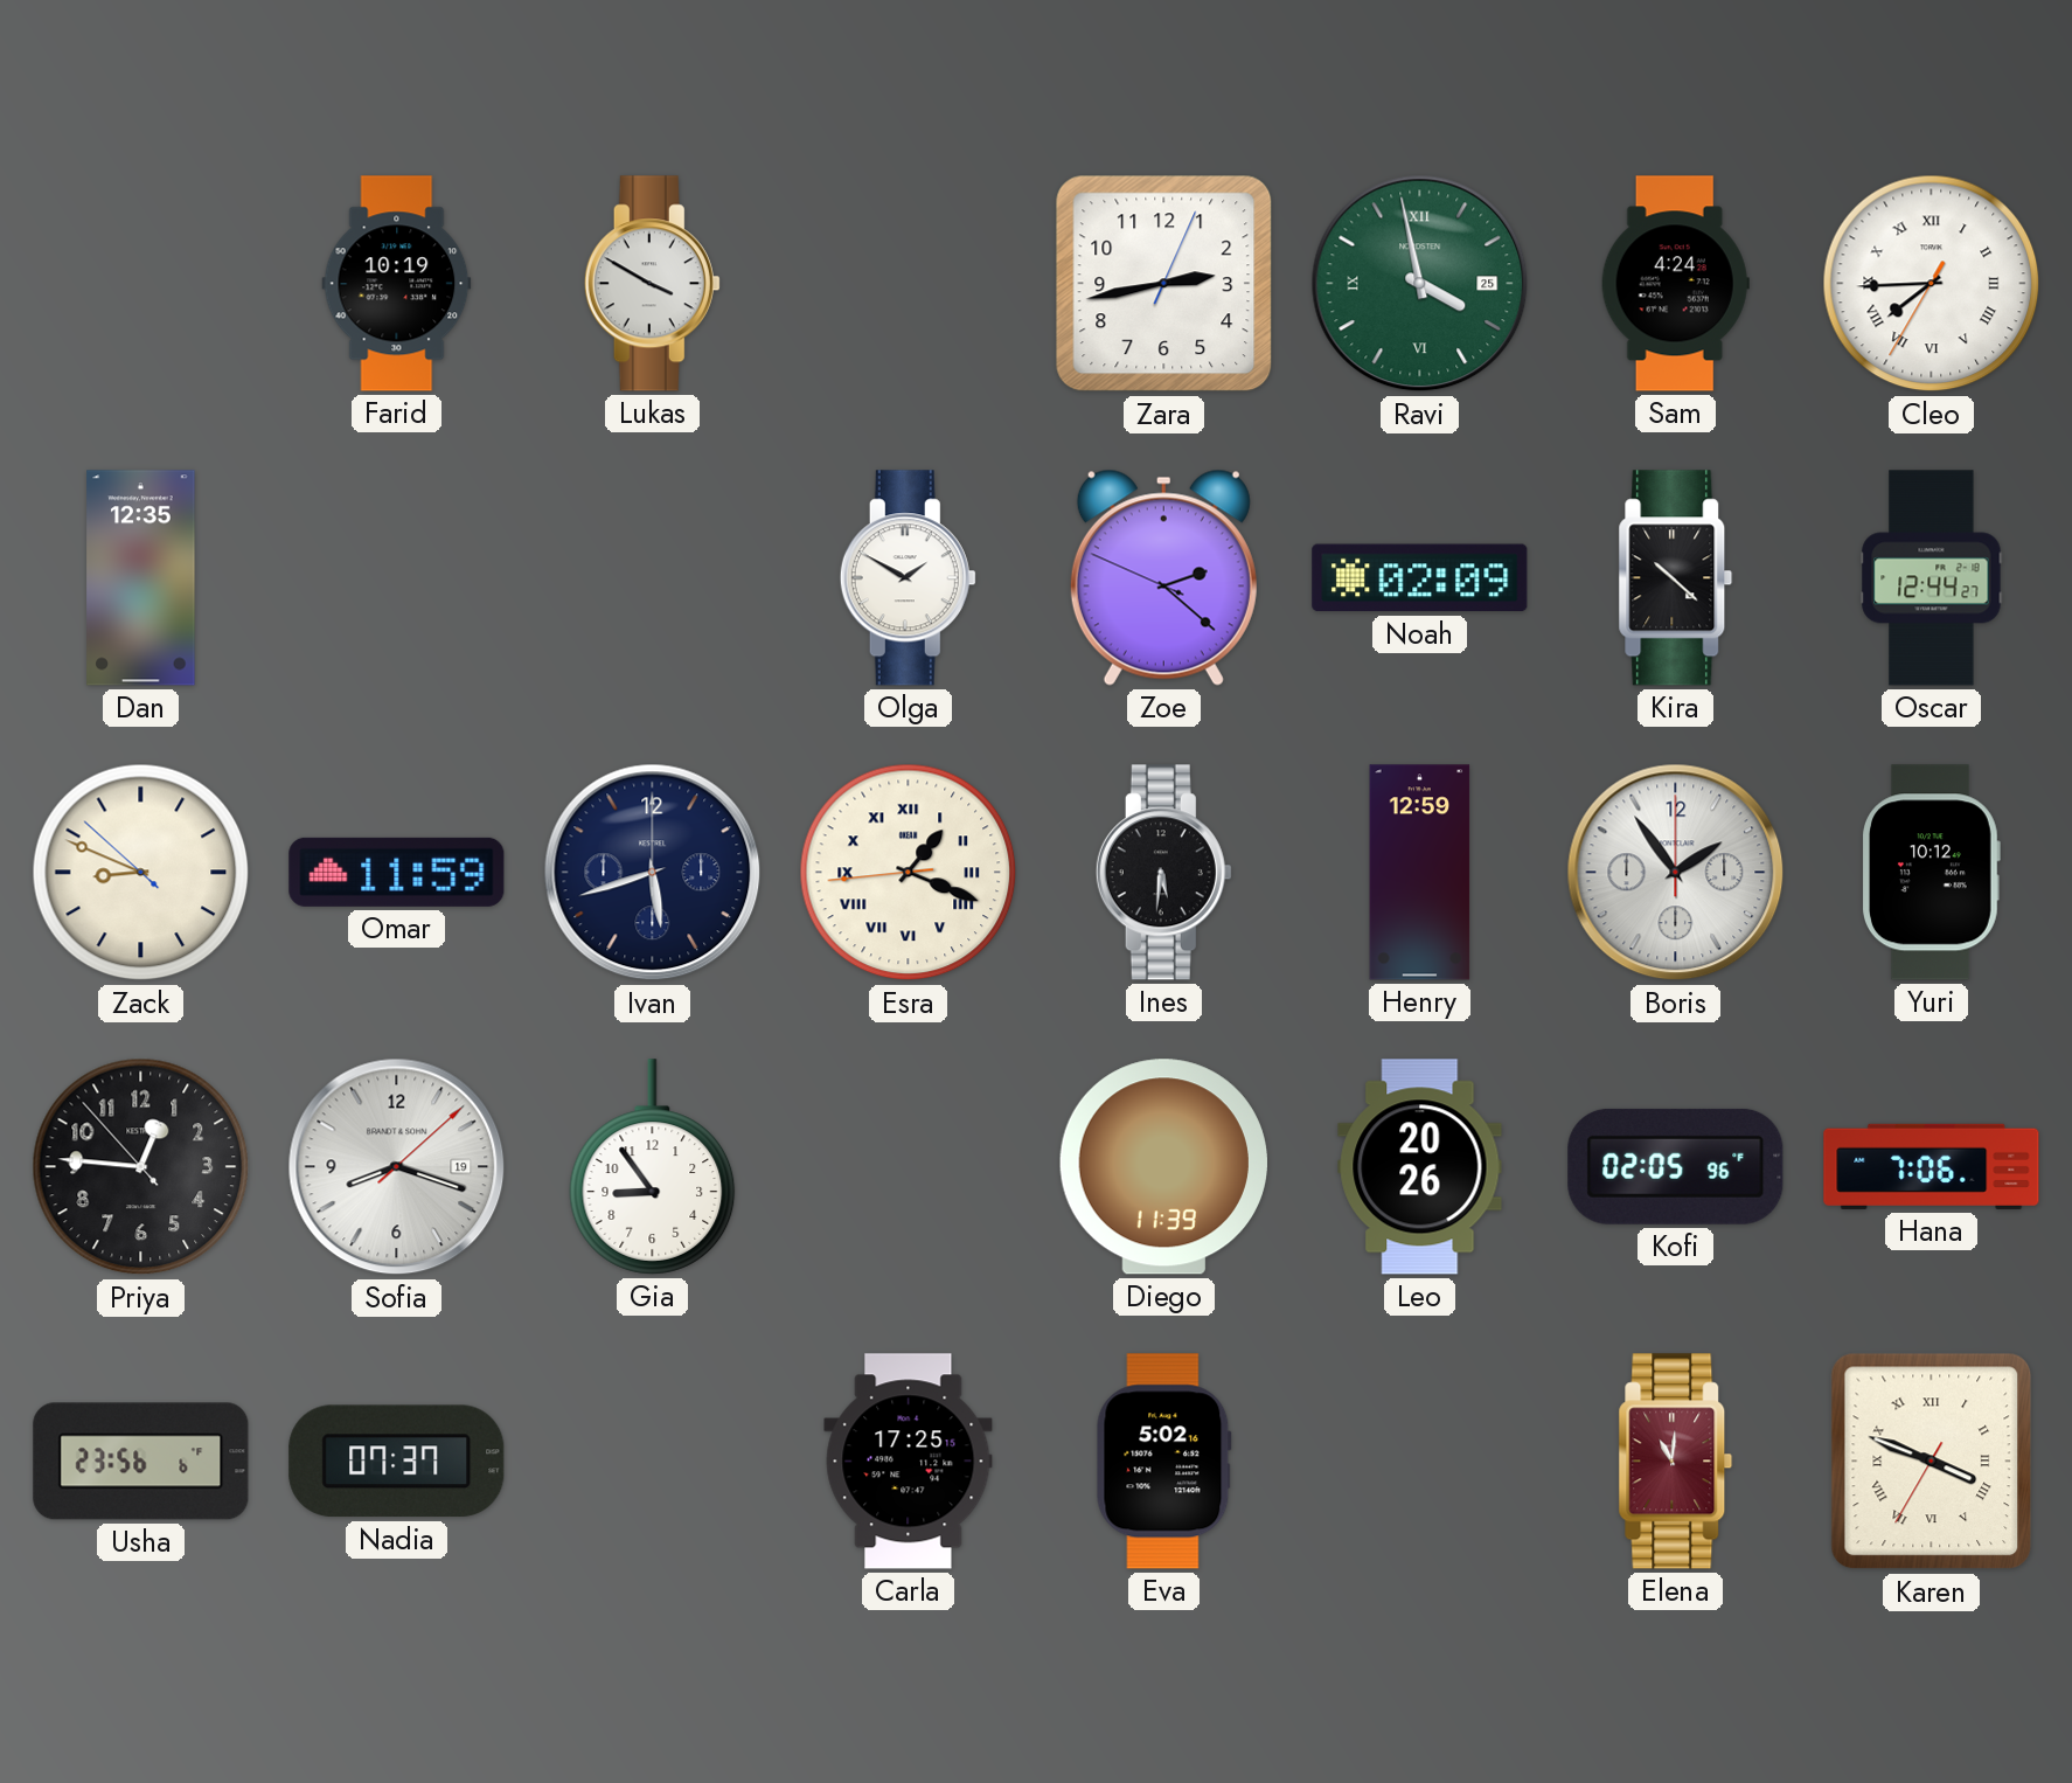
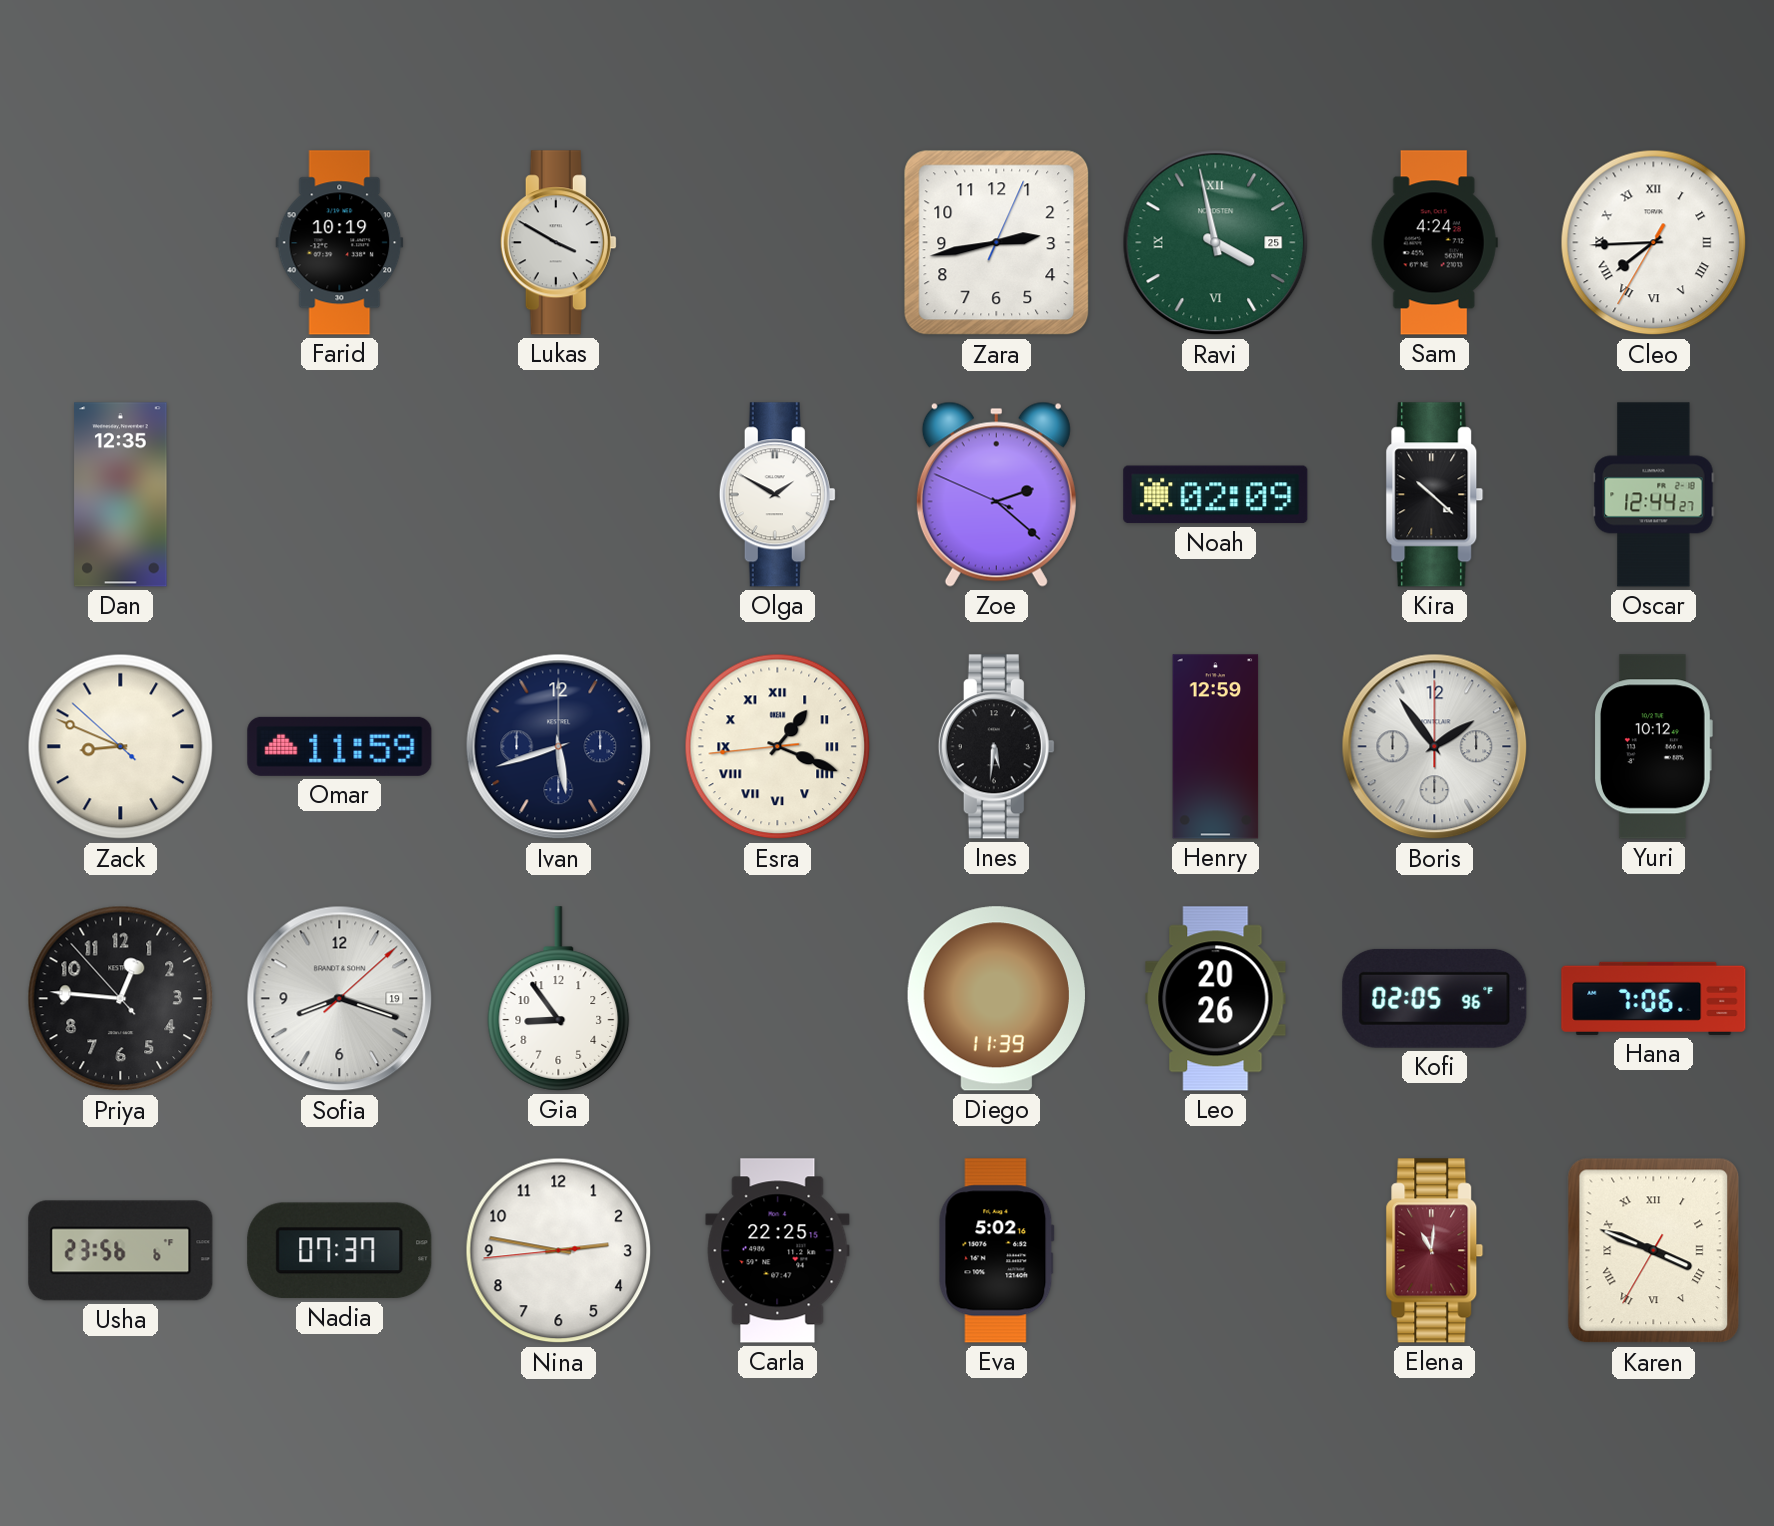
Nina: none -> 2:46
Carla: 17:25 -> 22:25
